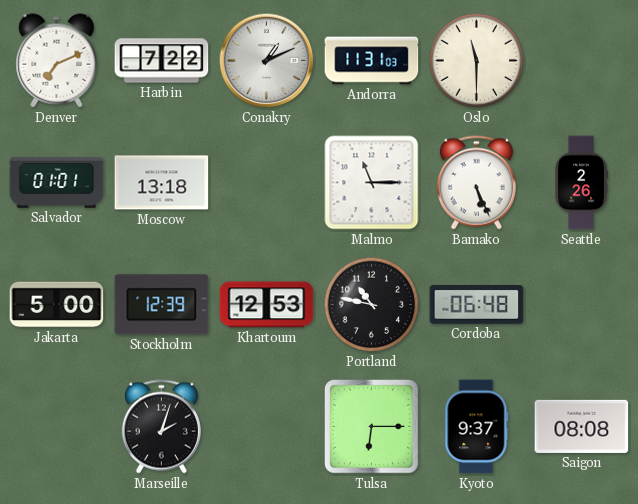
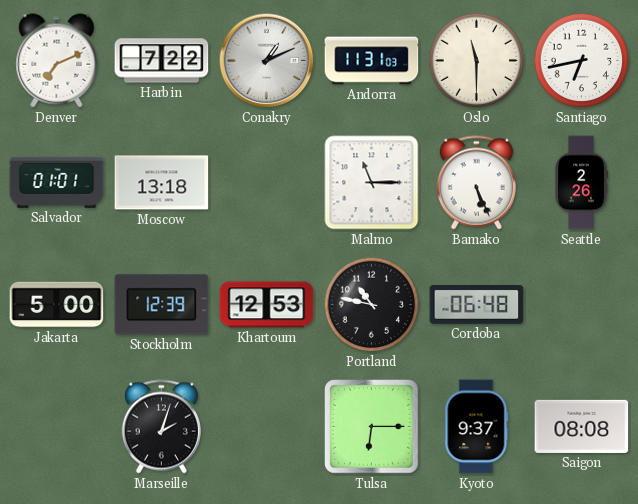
Santiago: none -> 6:43
